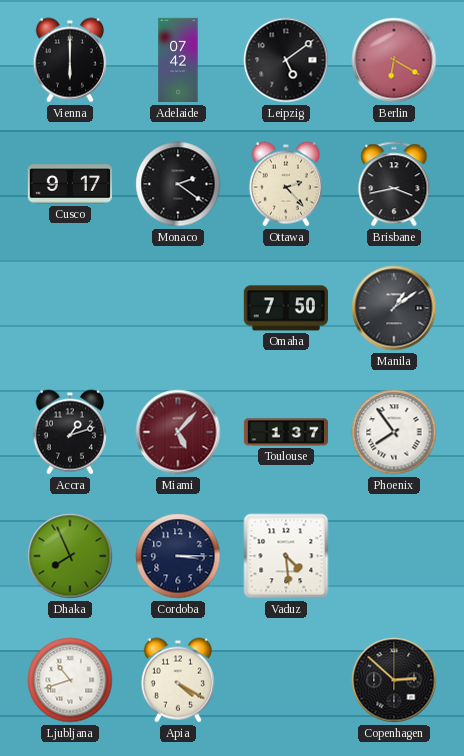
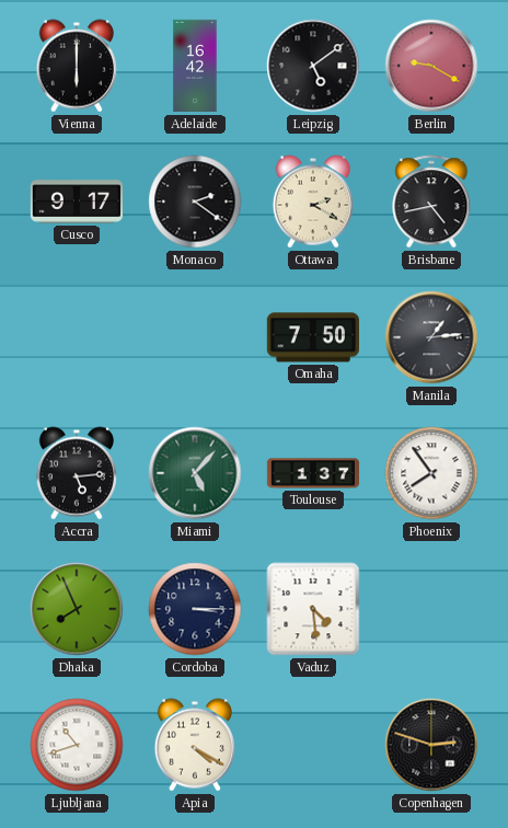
Adelaide: 07:42 -> 16:42
Berlin: 6:20 -> 9:20
Ottawa: 2:23 -> 2:20
Brisbane: 3:43 -> 4:43
Manila: 1:09 -> 1:14
Accra: 1:12 -> 5:14
Miami dial: burgundy -> green
Copenhagen: 2:52 -> 2:48
